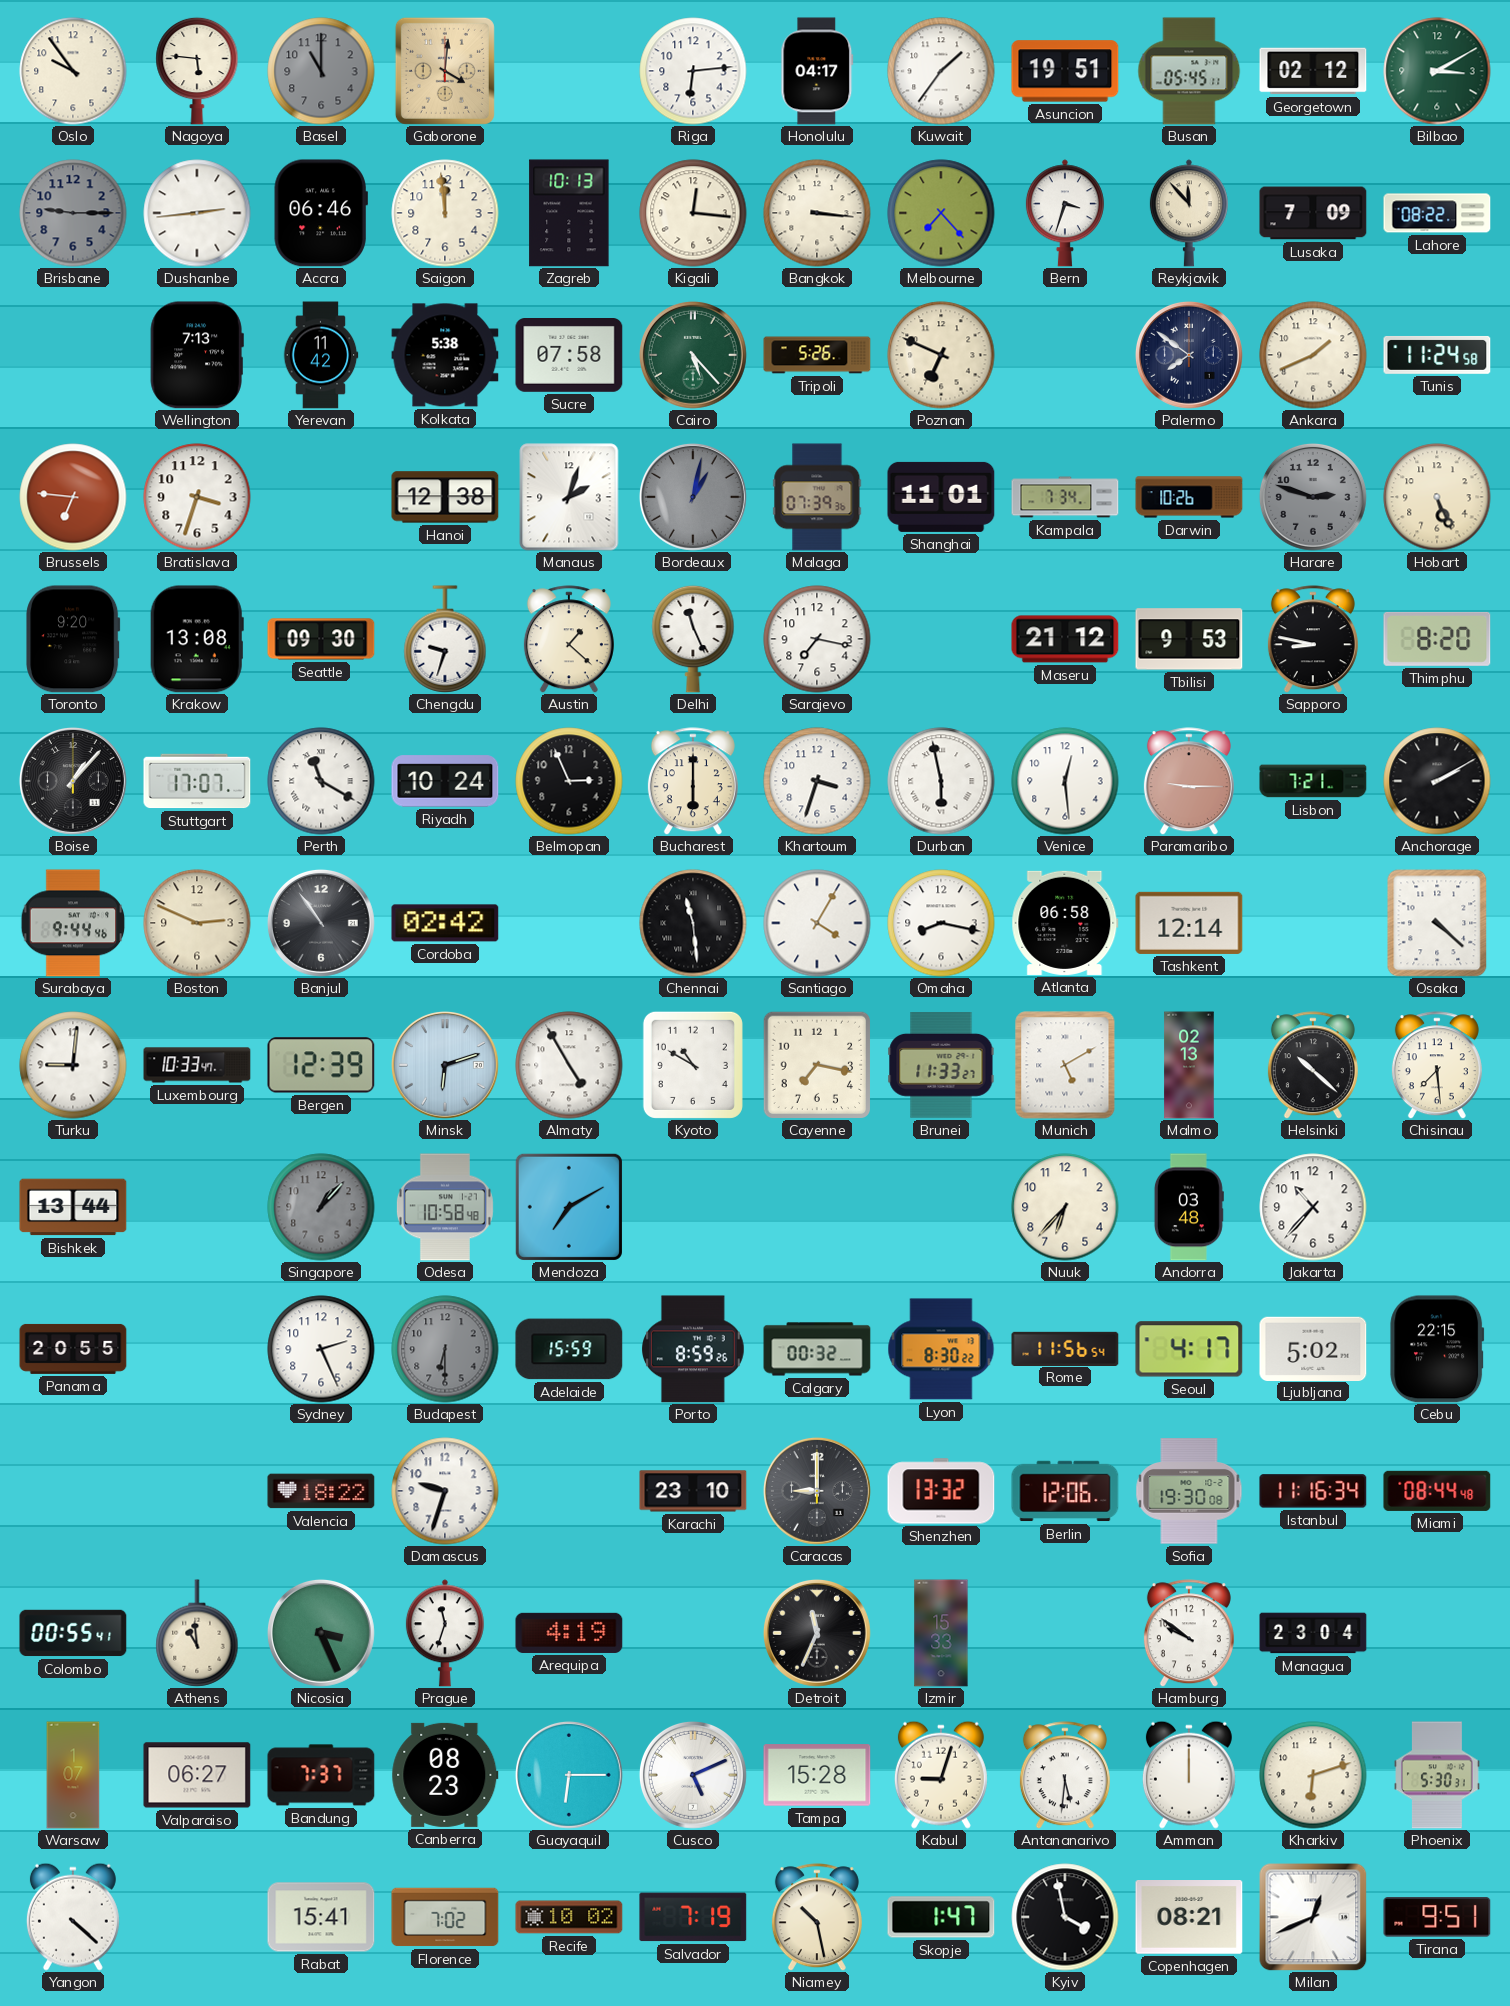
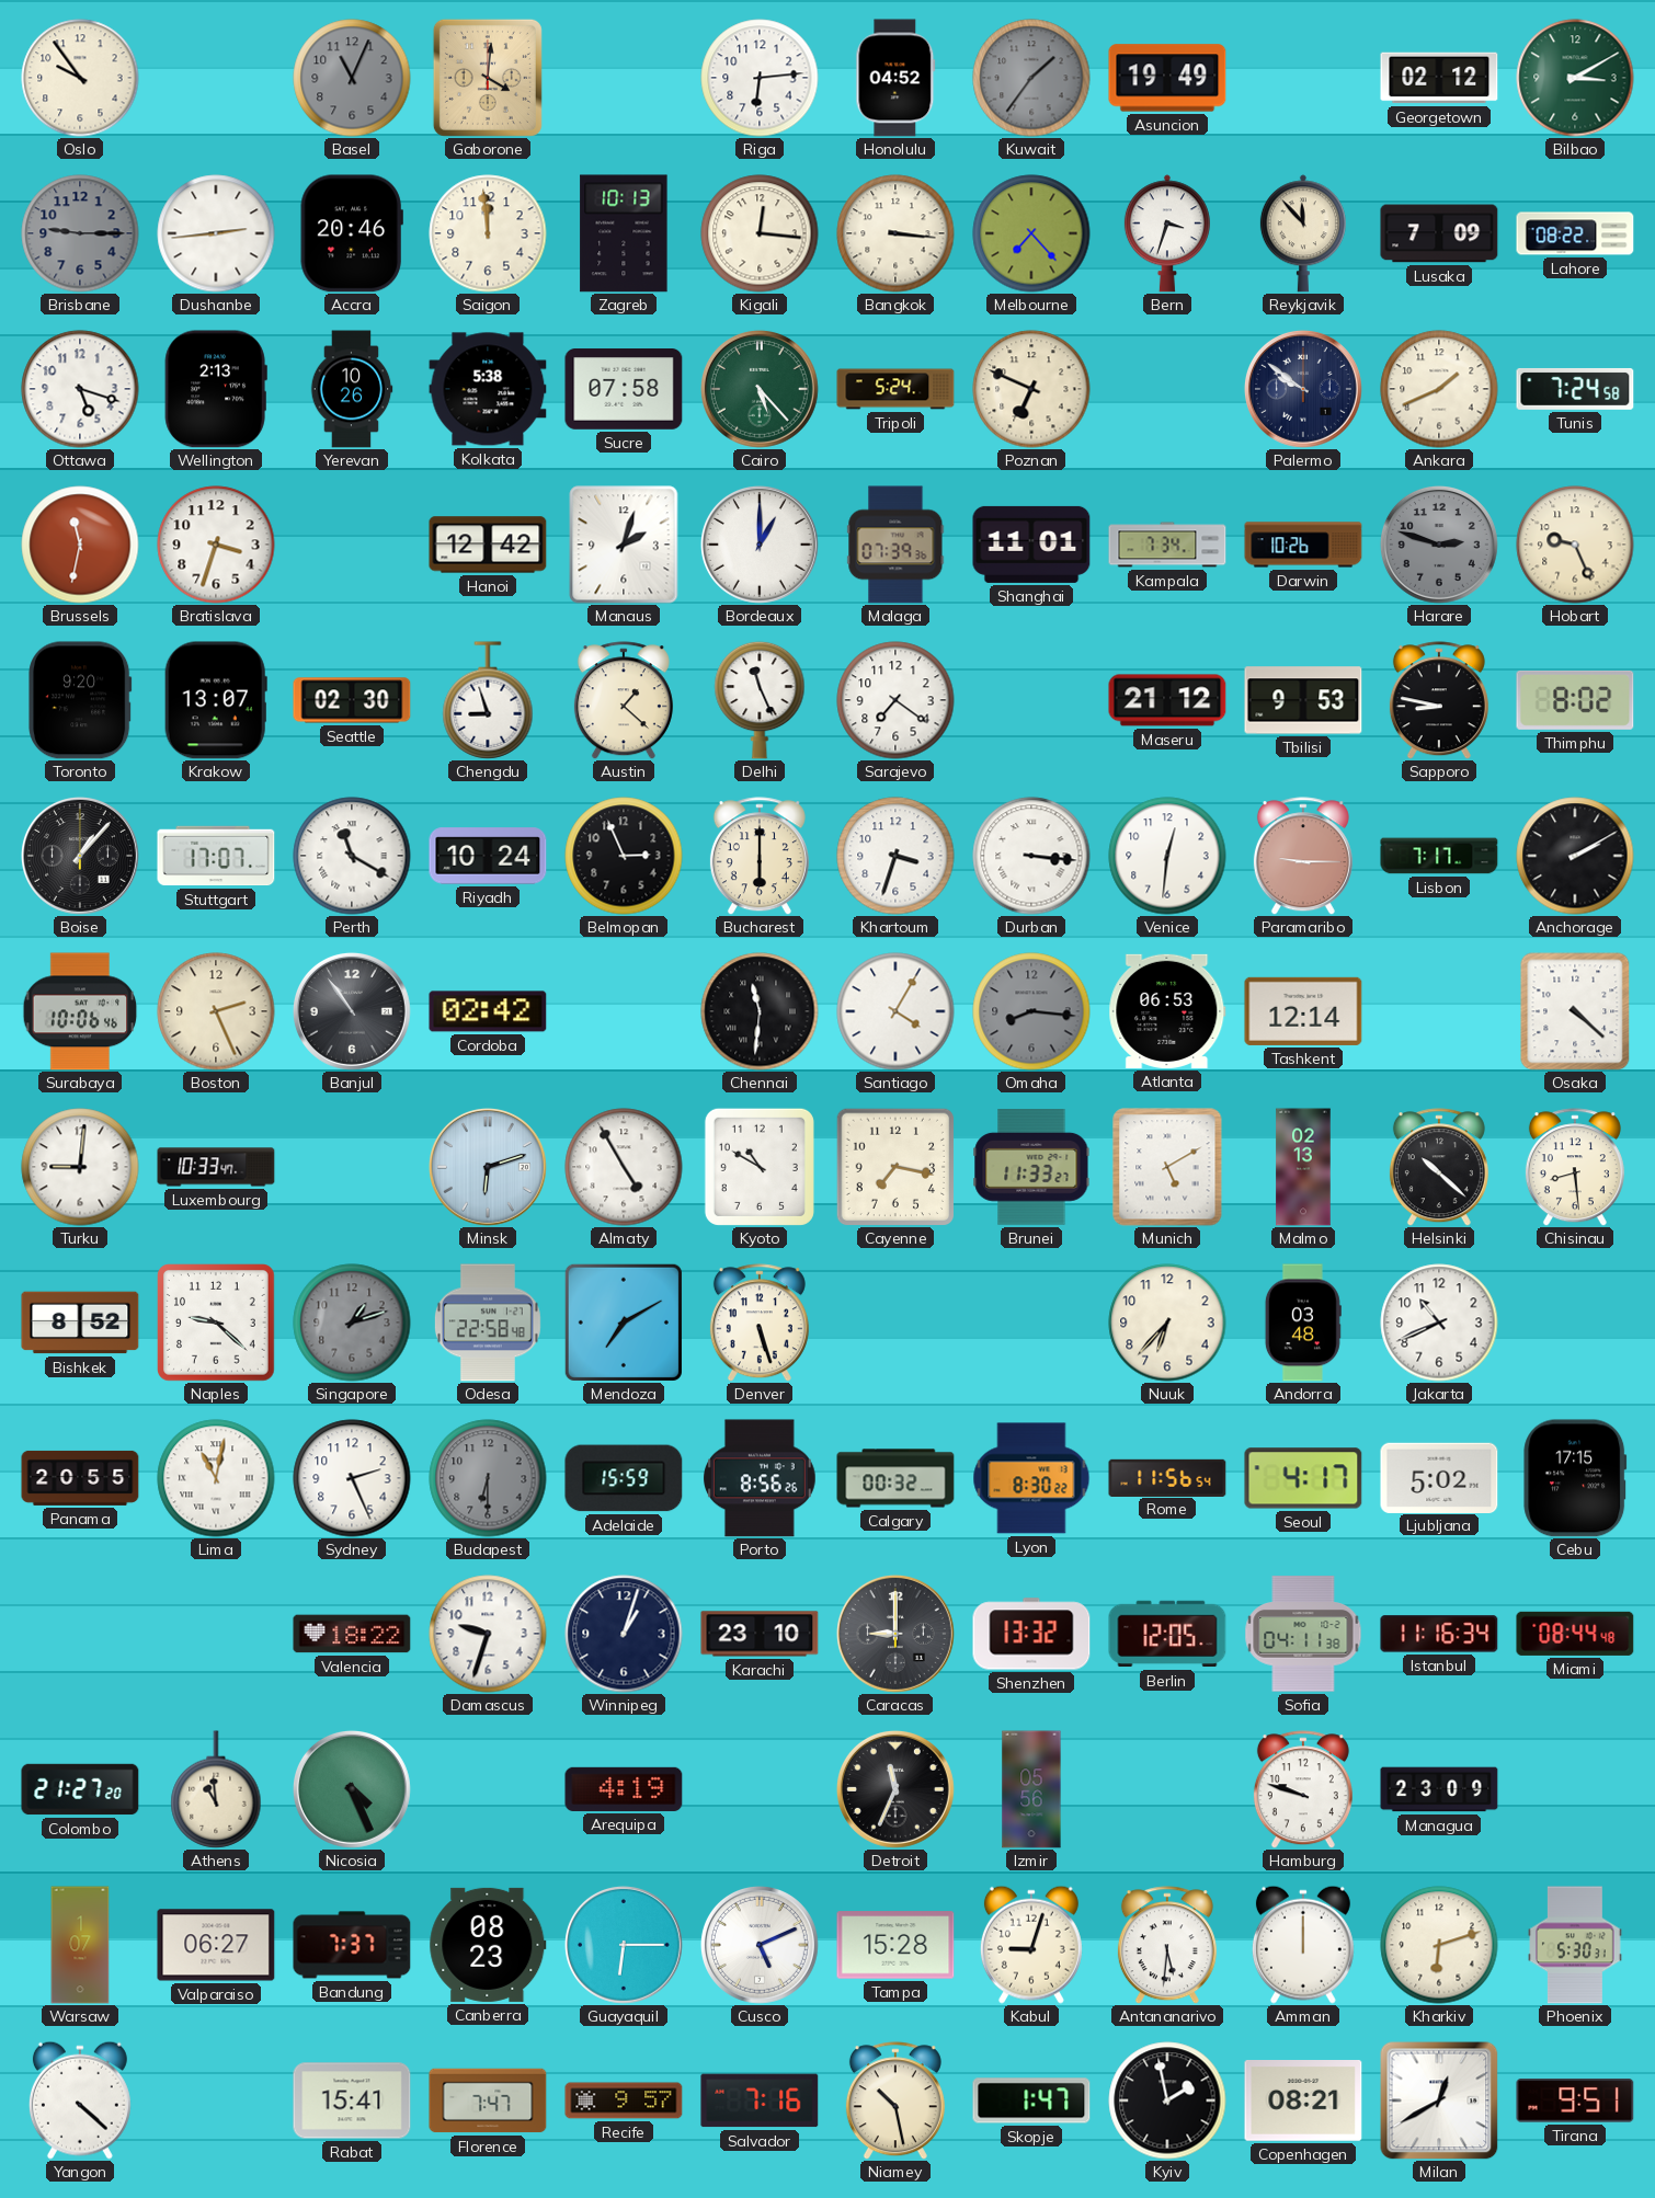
Nagoya: 5:46 -> none
Basel: 11:00 -> 11:04
Honolulu: 04:17 -> 04:52
Kuwait dial: white -> grey
Asuncion: 19:51 -> 19:49
Busan: 05:45 -> none
Accra: 06:46 -> 20:46
Ottawa: none -> 5:18
Wellington: 7:13 -> 2:13
Yerevan: 11:42 -> 10:26
Tripoli: 5:26 -> 5:24
Palermo: 7:51 -> 9:51
Tunis: 11:24 -> 7:24
Brussels: 6:46 -> 11:32
Hanoi: 12:38 -> 12:42
Bordeaux: 1:02 -> 1:00
Bordeaux dial: grey -> white
Hobart: 5:26 -> 9:26
Krakow: 13:08 -> 13:07
Seattle: 09:30 -> 02:30
Chengdu: 9:33 -> 8:57
Sarajevo: 7:17 -> 7:21
Thimphu: 8:20 -> 8:02
Durban: 5:58 -> 3:16
Venice: 12:29 -> 12:31
Lisbon: 7:21 -> 7:17
Surabaya: 9:44 -> 10:06
Boston: 2:49 -> 2:26
Chennai: 11:29 -> 11:31
Omaha: 8:17 -> 8:16
Omaha dial: white -> grey
Atlanta: 06:58 -> 06:53
Bergen: 12:39 -> none
Chisinau: 7:29 -> 8:29
Bishkek: 13:44 -> 8:52
Naples: none -> 9:22
Singapore: 1:07 -> 1:12
Odesa: 10:58 -> 22:58
Denver: none -> 5:27
Jakarta: 10:37 -> 10:41
Lima: none -> 11:02
Porto: 8:59 -> 8:56
Cebu: 22:15 -> 17:15
Winnipeg: none -> 1:03
Berlin: 12:06 -> 12:05
Sofia: 19:30 -> 04:11
Colombo: 00:55 -> 21:27
Nicosia: 3:26 -> 4:26
Prague: 11:33 -> none
Izmir: 15:33 -> 05:56
Hamburg: 9:51 -> 9:48
Managua: 23:04 -> 23:09
Florence: 7:02 -> 7:47
Recife: 10:02 -> 9:57
Salvador: 7:19 -> 7:16
Kyiv: 3:58 -> 1:58
Milan: 12:41 -> 12:40
